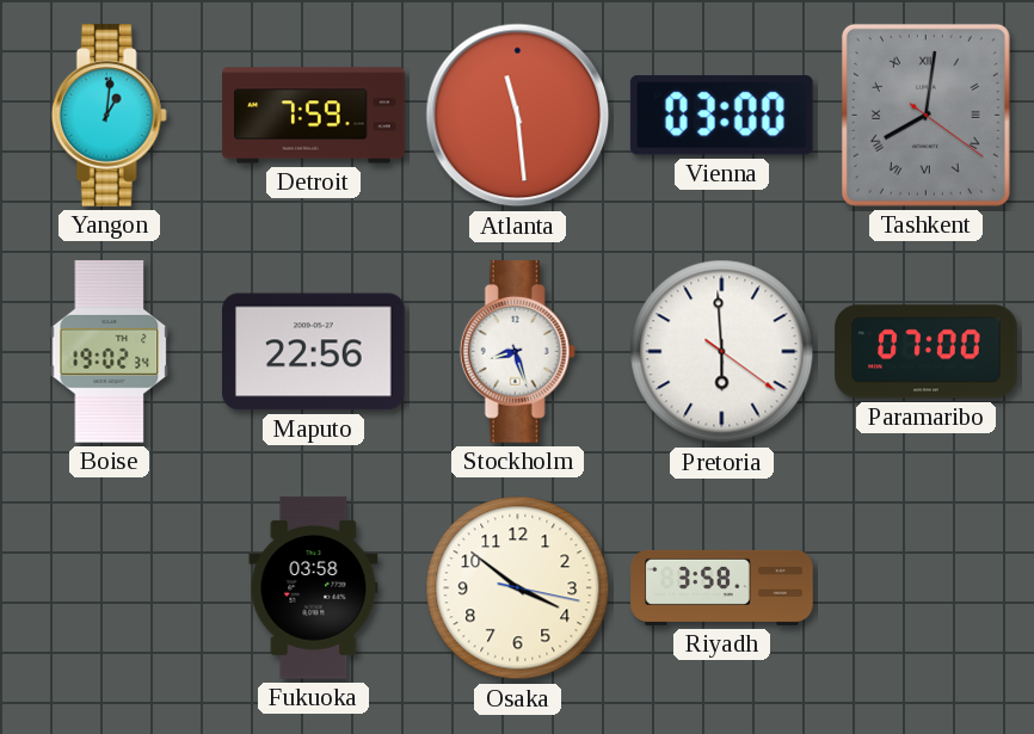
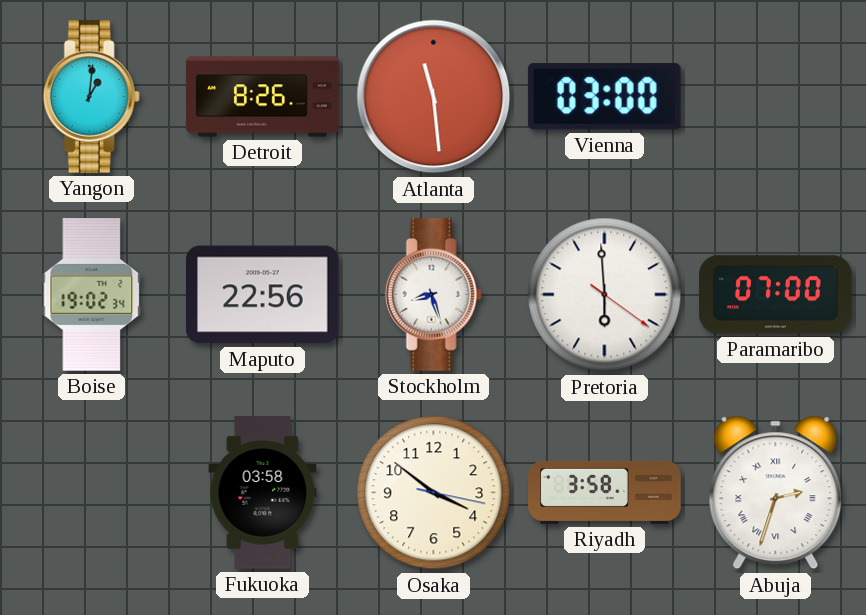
Detroit: 7:59 -> 8:26
Tashkent: 8:01 -> none
Abuja: none -> 2:33
